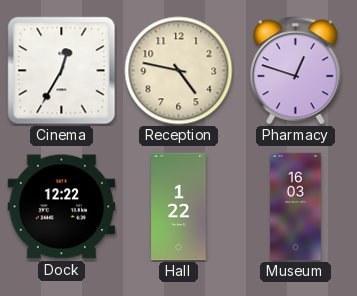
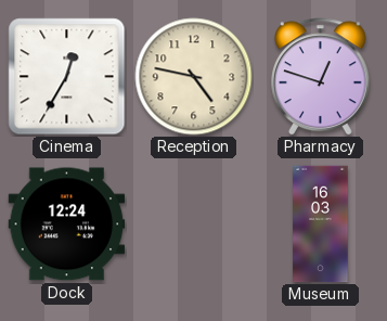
Dock: 12:22 -> 12:24
Hall: 1:22 -> none
